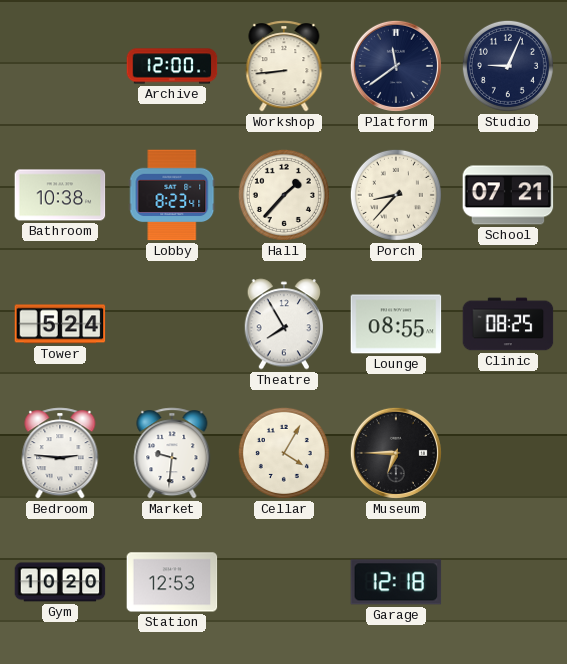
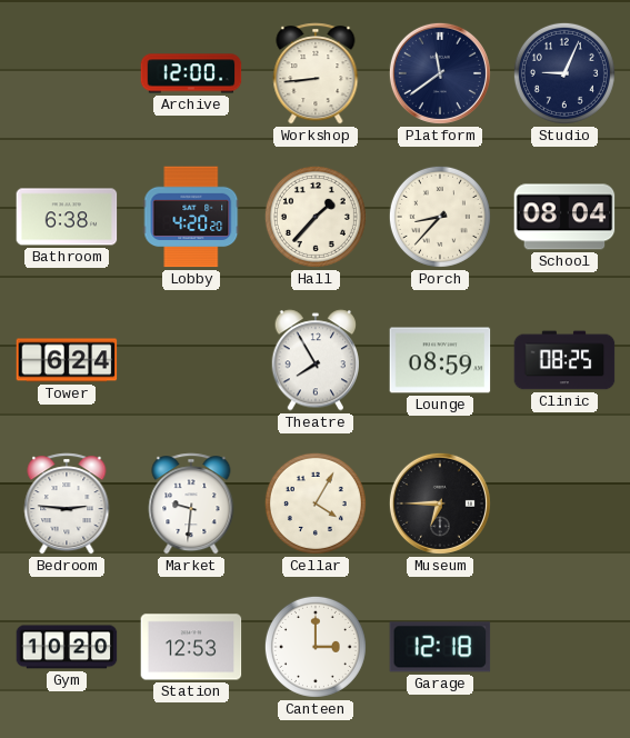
Bathroom: 10:38 -> 6:38
Lobby: 8:23 -> 4:20
School: 07:21 -> 08:04
Tower: 5:24 -> 6:24
Lounge: 08:55 -> 08:59
Canteen: none -> 3:00
